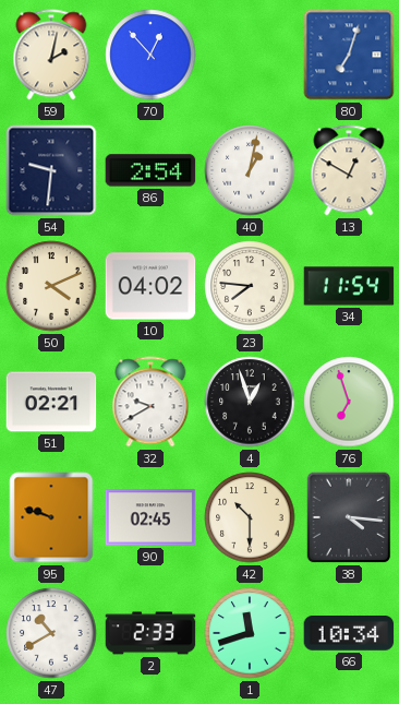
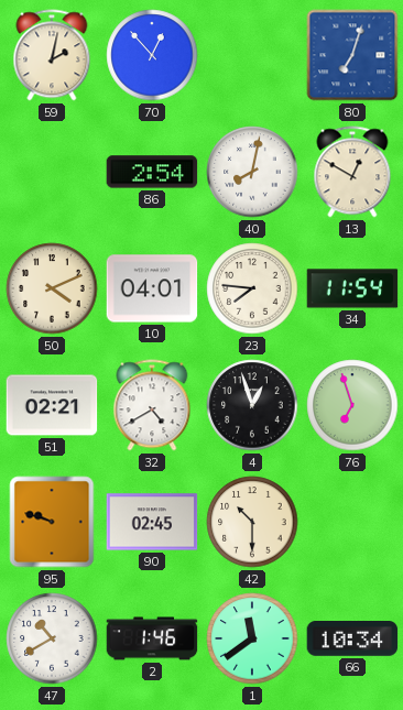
54: 9:31 -> none
40: 1:02 -> 8:02
10: 04:02 -> 04:01
32: 9:40 -> 4:40
38: 4:16 -> none
2: 2:33 -> 1:46
1: 11:42 -> 11:39
